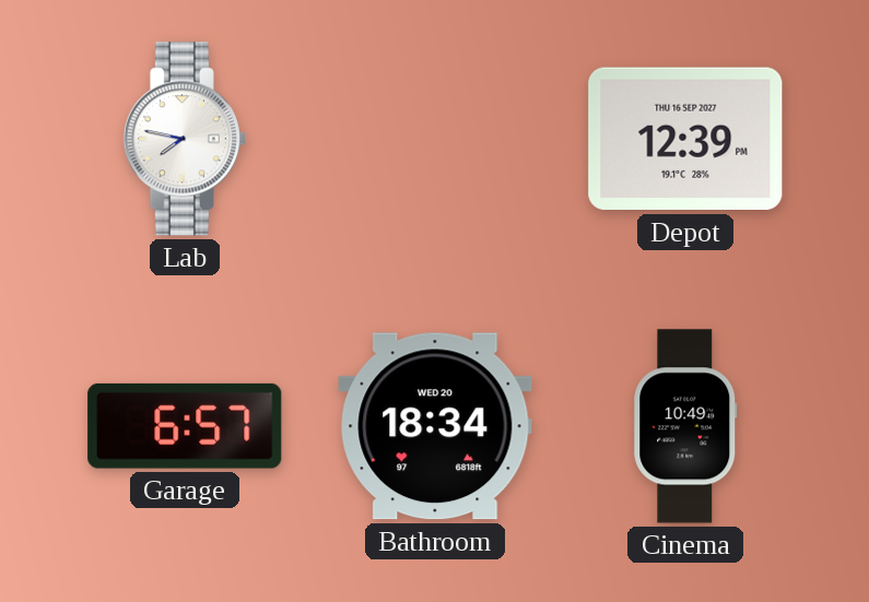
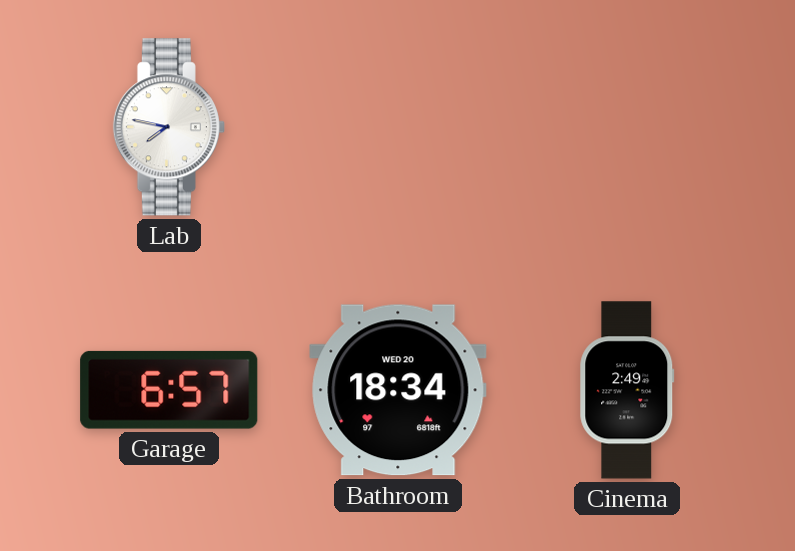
Depot: 12:39 -> none
Cinema: 10:49 -> 2:49
